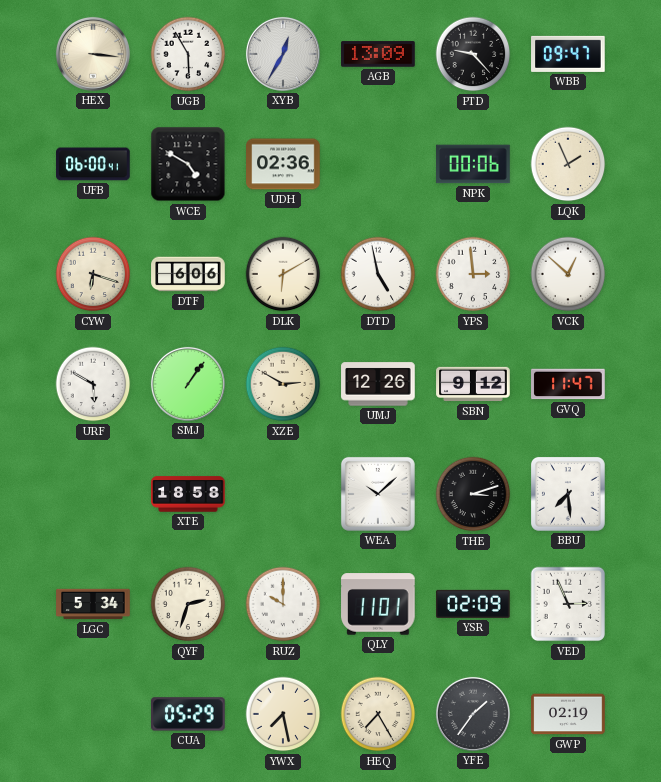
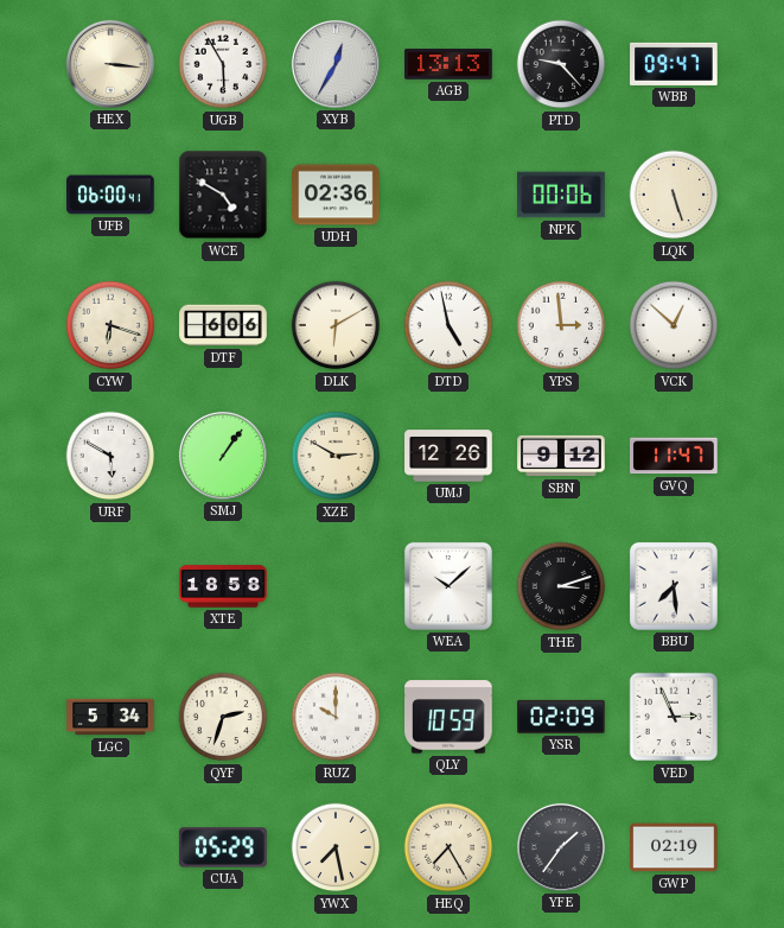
AGB: 13:09 -> 13:13
LQK: 1:56 -> 5:27
QLY: 11:01 -> 10:59
